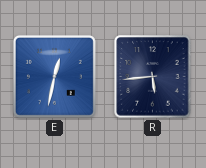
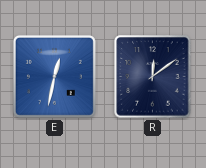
R: 5:44 -> 12:09
